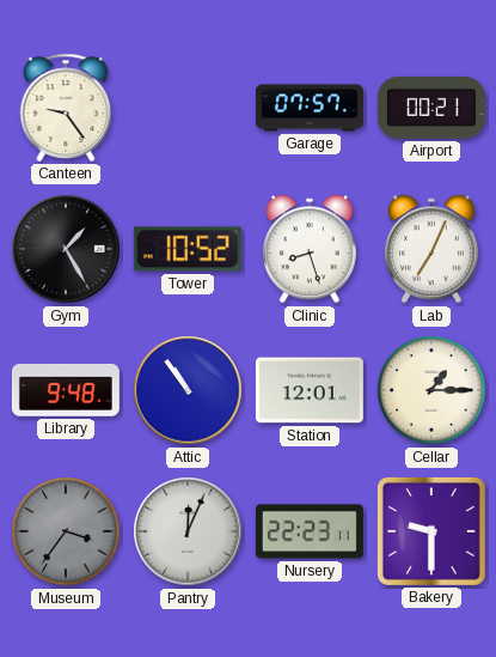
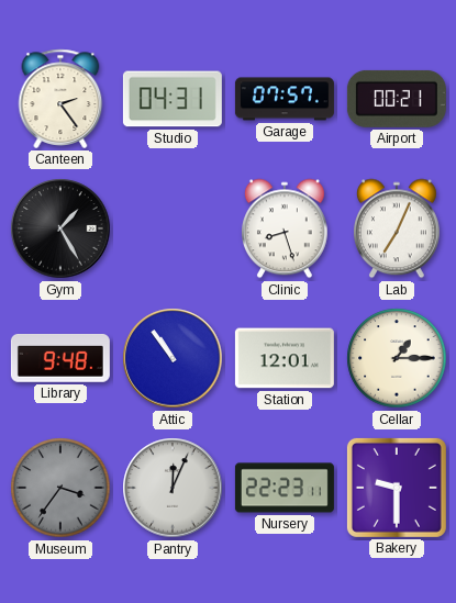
Canteen: 9:24 -> 2:24
Studio: none -> 04:31
Tower: 10:52 -> none
